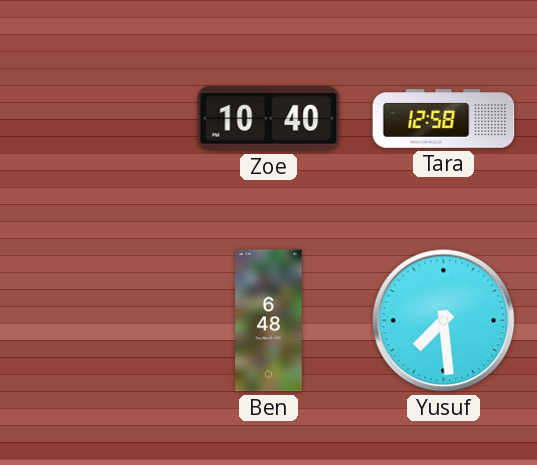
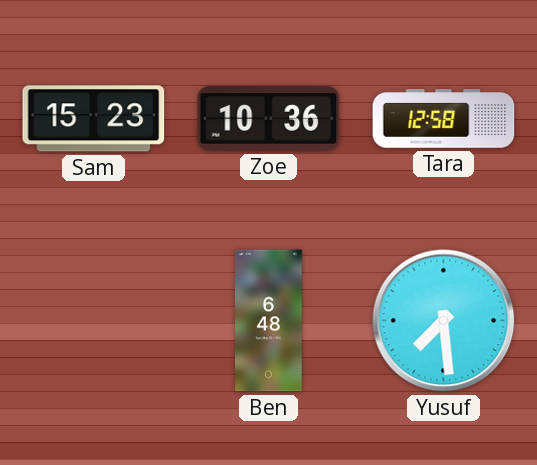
Sam: none -> 15:23
Zoe: 10:40 -> 10:36
